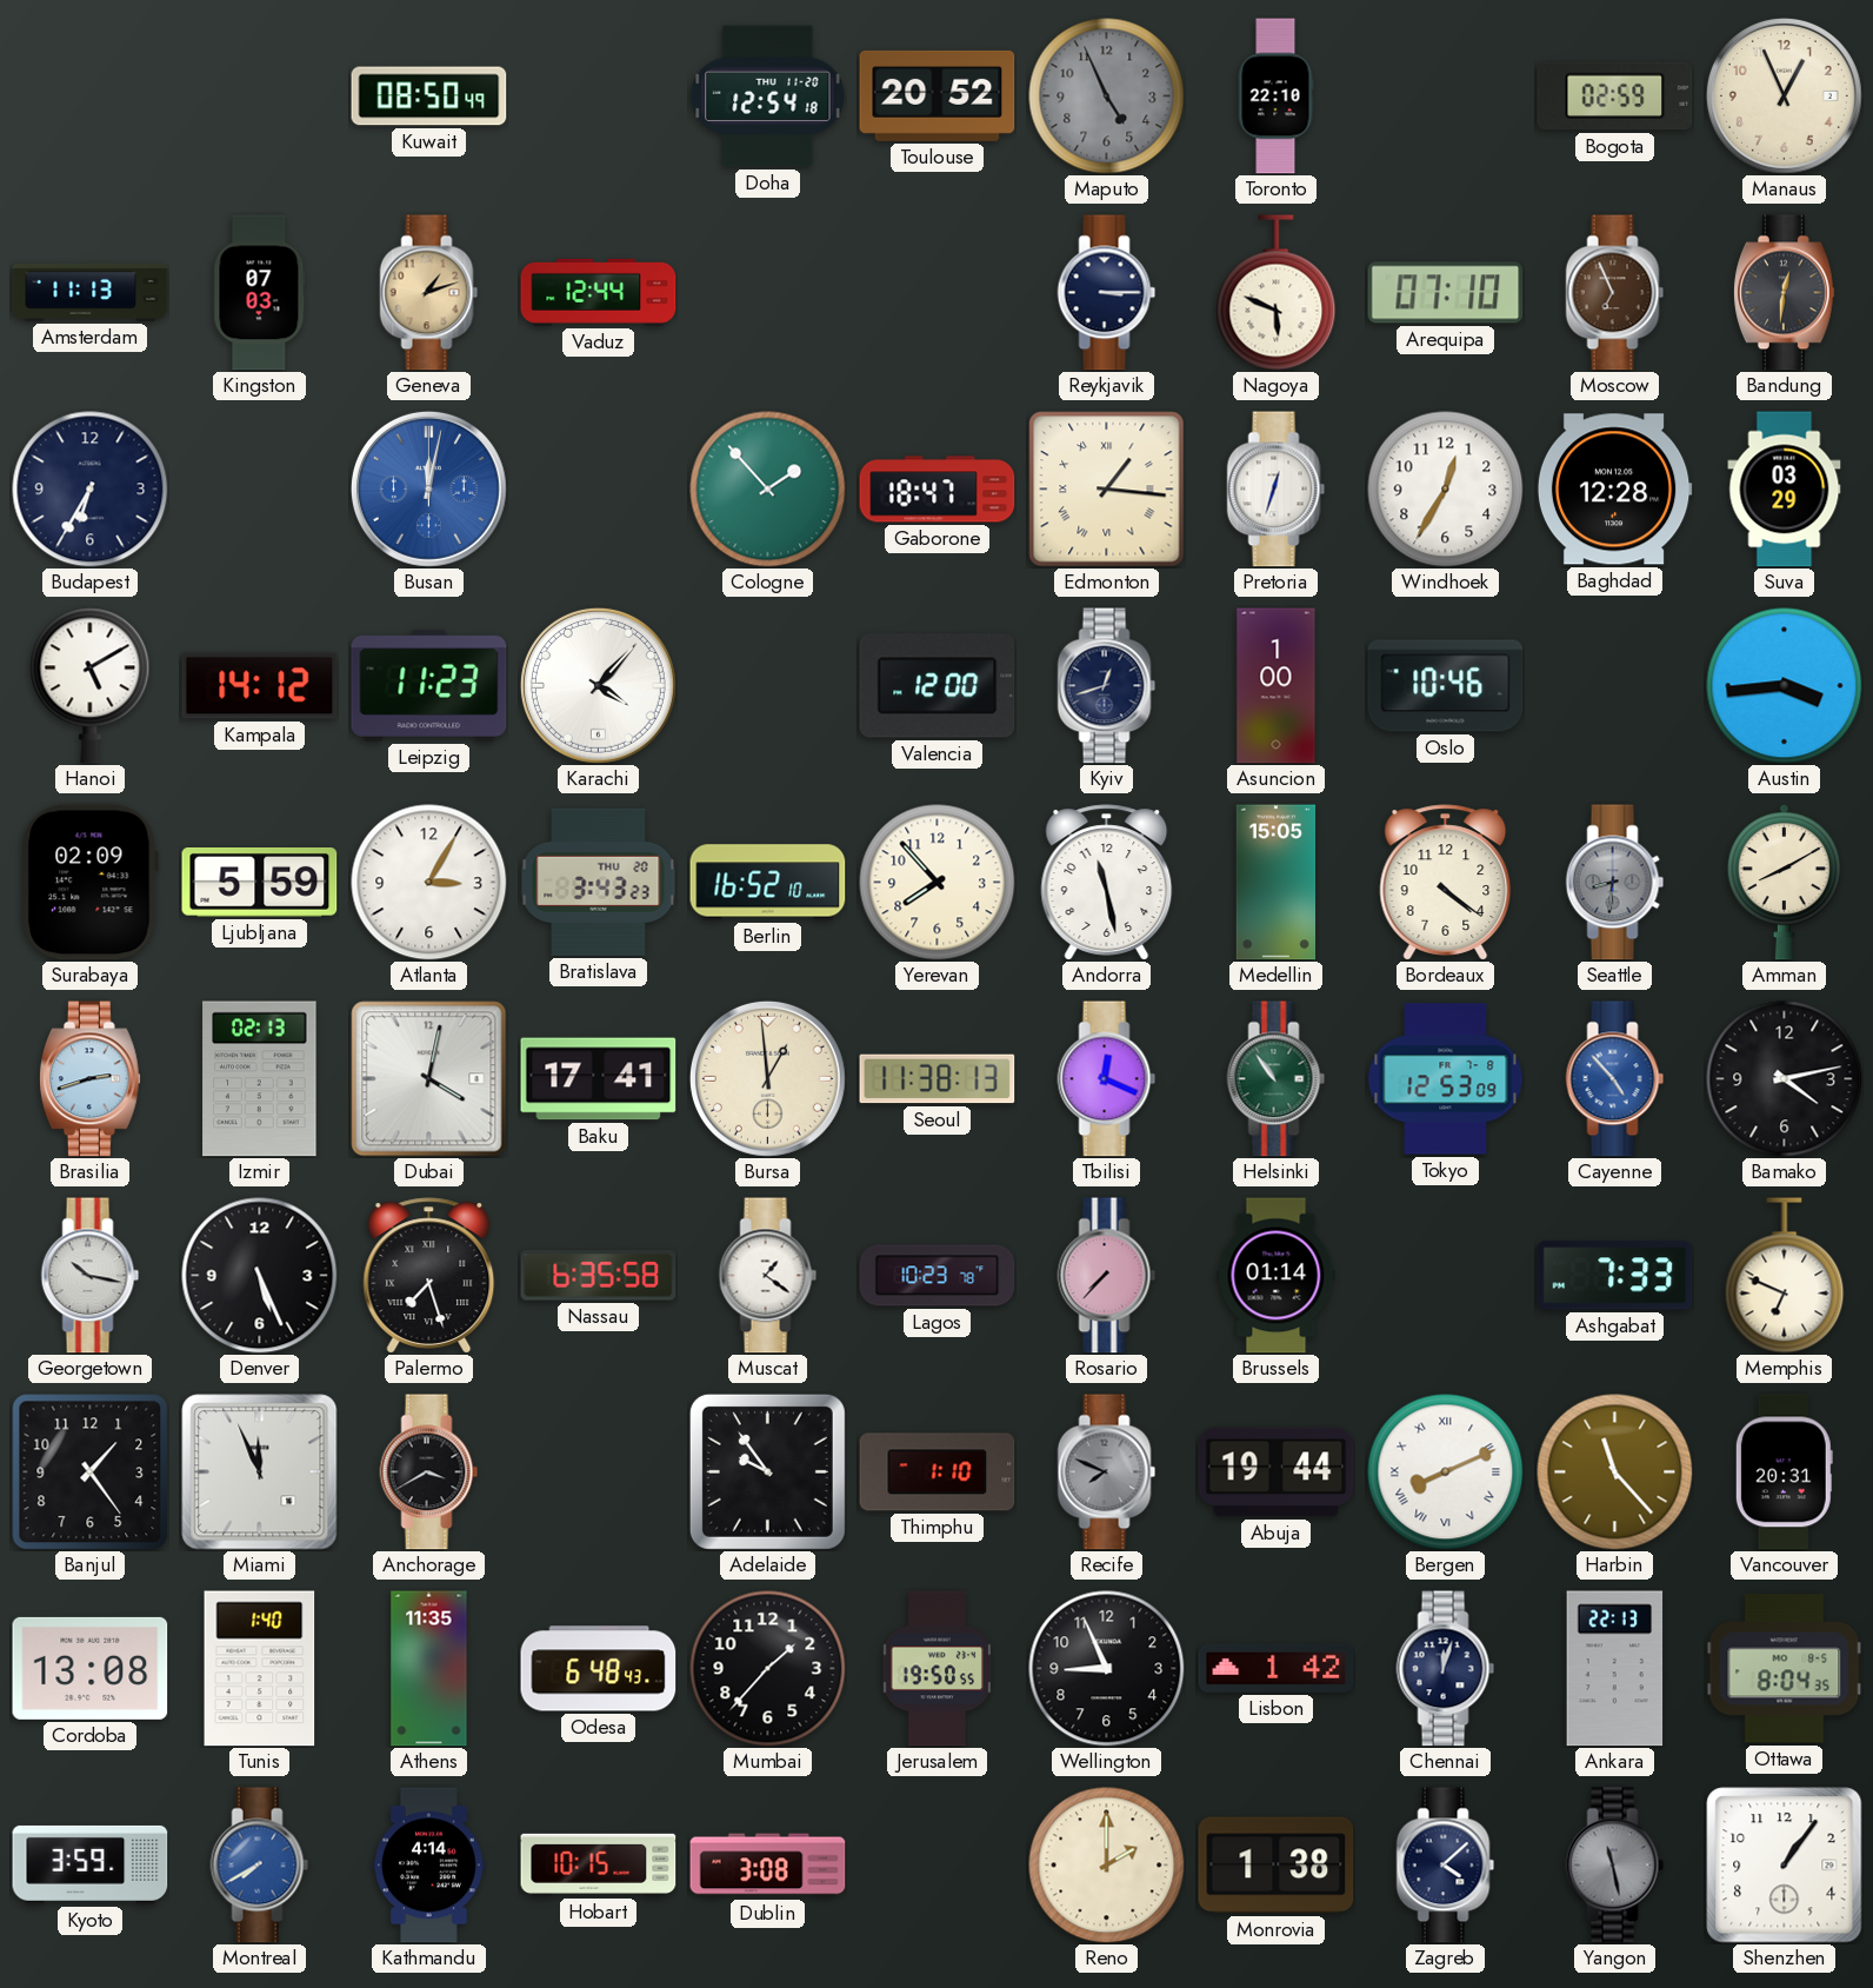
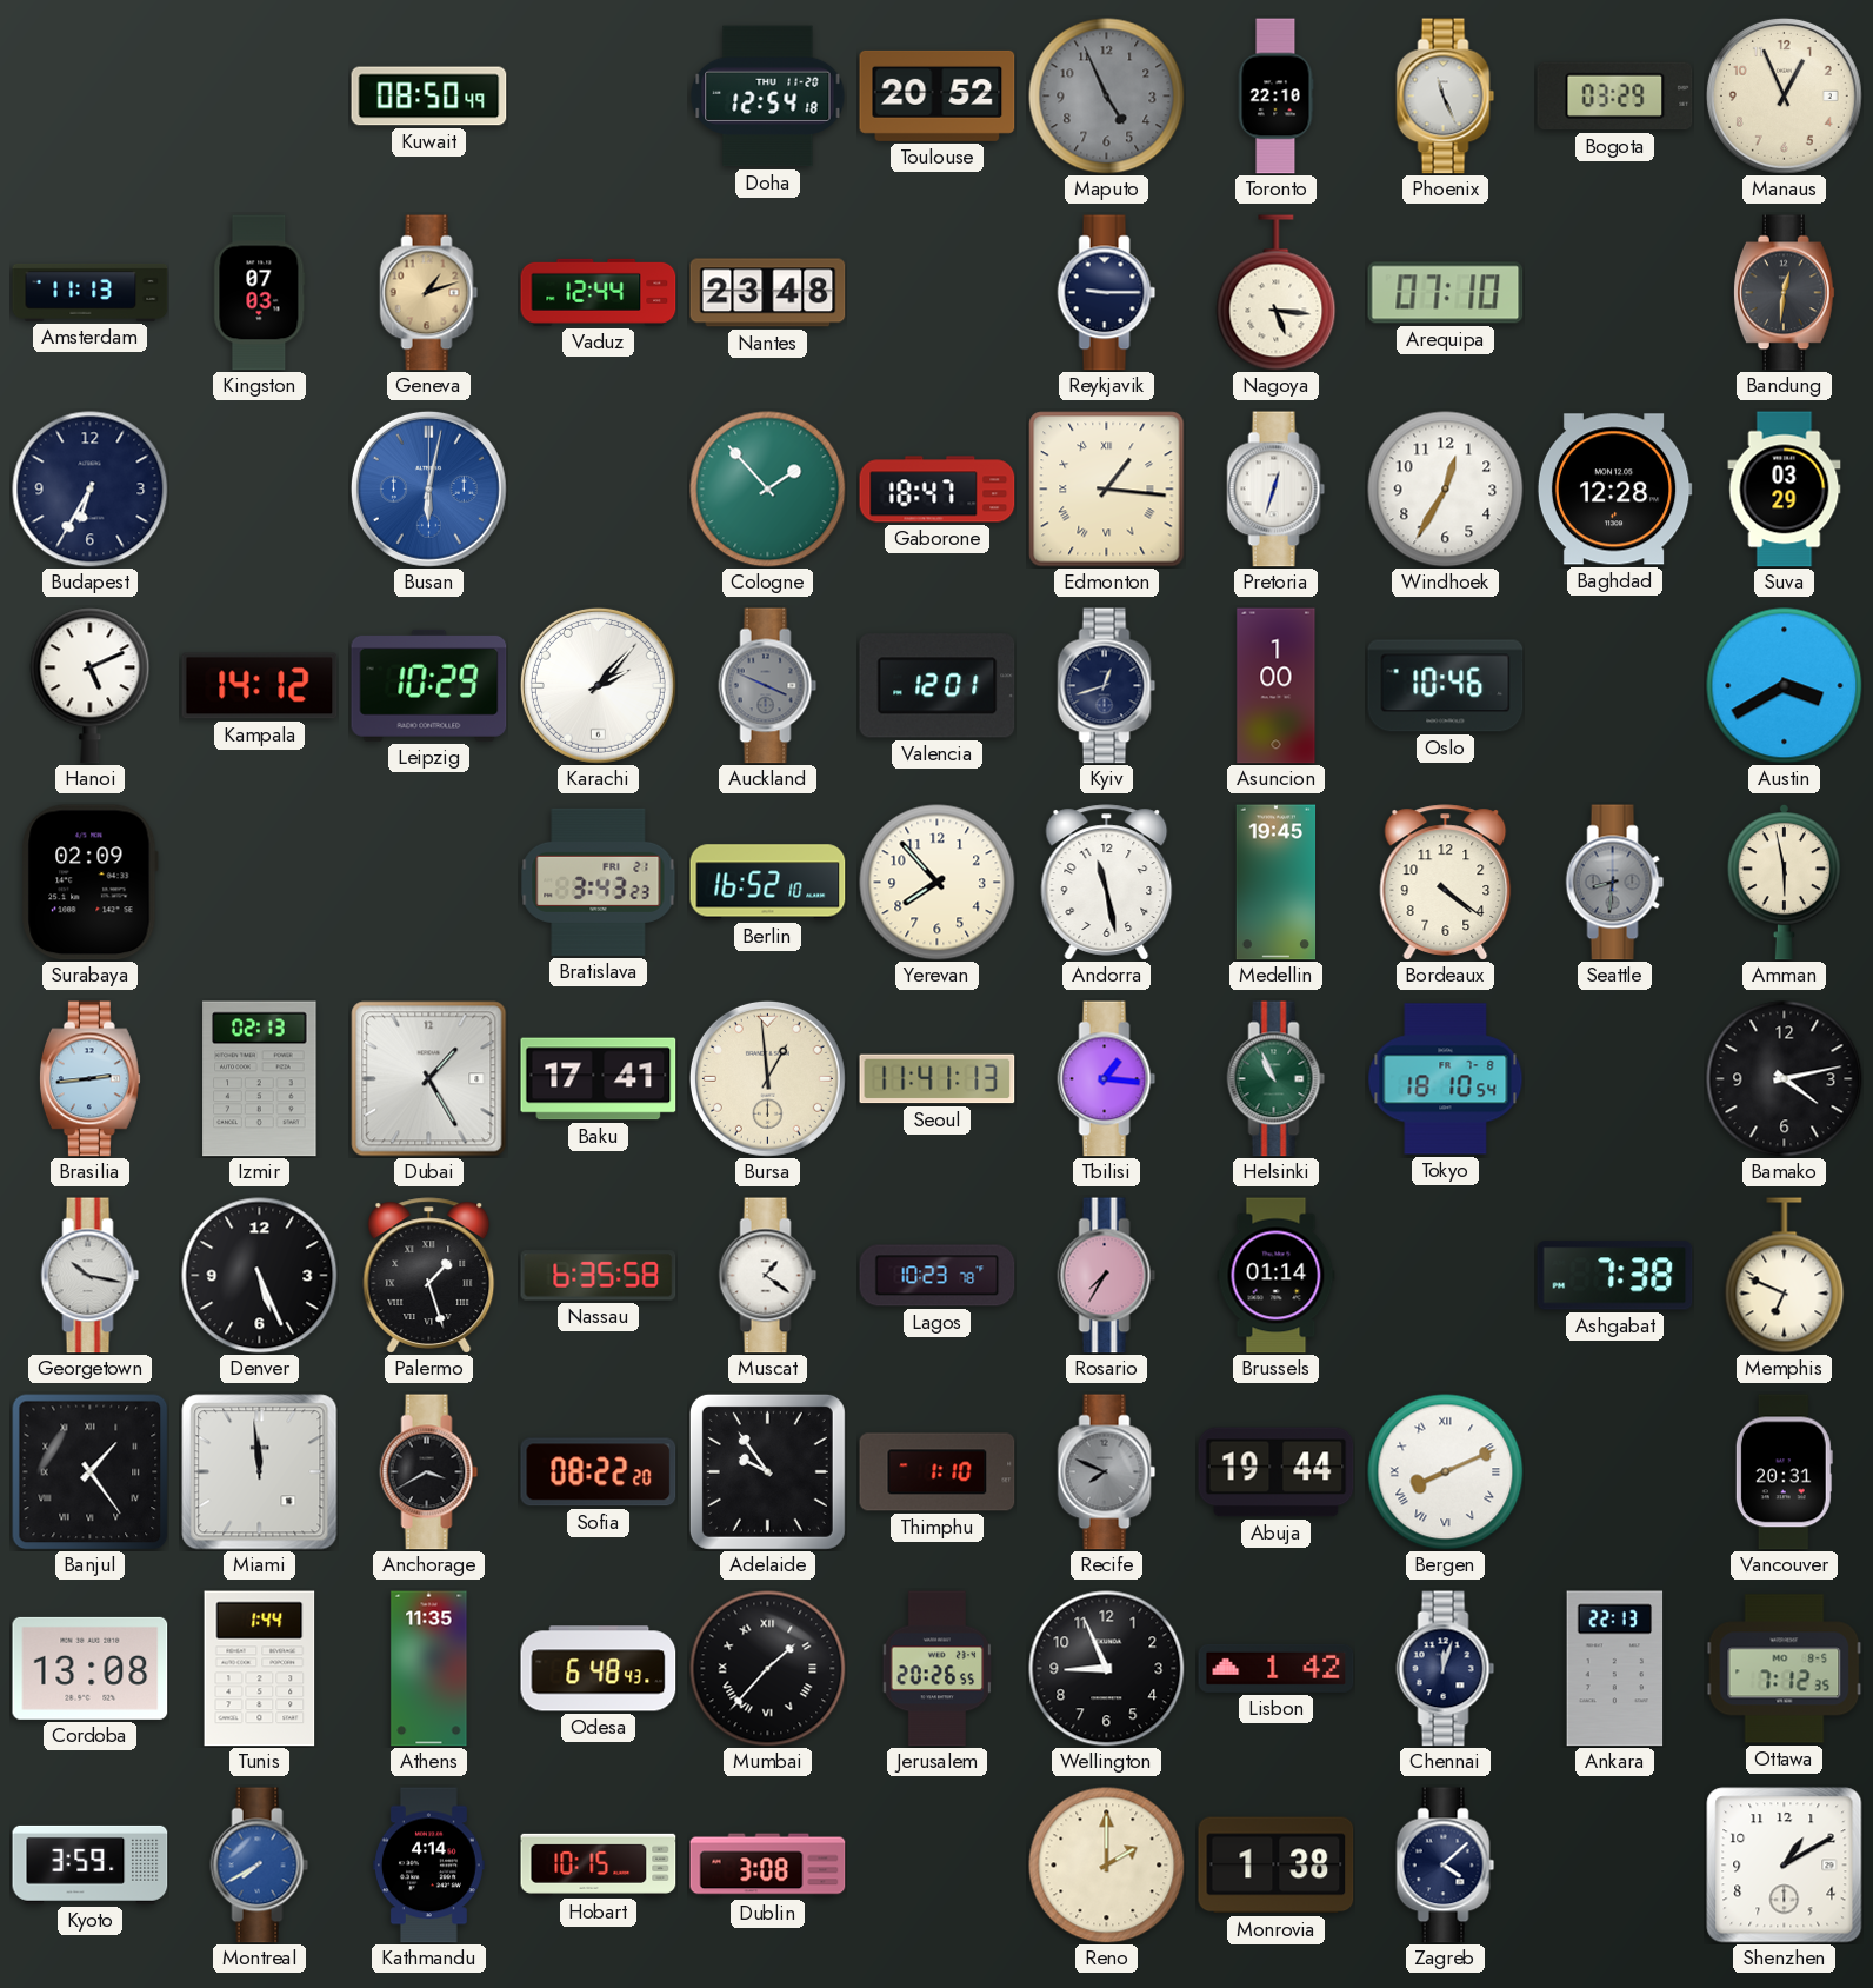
Phoenix: none -> 11:26
Bogota: 02:59 -> 03:29
Nantes: none -> 23:48
Reykjavik: 3:15 -> 9:15
Nagoya: 5:49 -> 5:16
Moscow: 6:56 -> none
Busan: 12:02 -> 6:02
Hanoi: 5:10 -> 5:11
Leipzig: 11:23 -> 10:29
Karachi: 4:07 -> 2:07
Auckland: none -> 3:49
Valencia: 12:00 -> 12:01
Austin: 3:44 -> 3:40
Ljubljana: 5:59 -> none
Atlanta: 3:05 -> none
Bratislava date: THU 20 -> FRI 21
Medellin: 15:05 -> 19:45
Amman: 8:10 -> 5:58
Brasilia: 2:42 -> 2:44
Dubai: 4:02 -> 1:25
Seoul: 11:38 -> 11:41
Tbilisi: 12:19 -> 1:16
Helsinki: 10:54 -> 10:56
Tokyo: 12:53 -> 18:10
Cayenne: 4:53 -> none
Palermo: 7:27 -> 1:27
Rosario: 7:37 -> 7:35
Ashgabat: 7:33 -> 7:38
Banjul numerals: Arabic -> Roman
Miami: 11:56 -> 11:59
Sofia: none -> 08:22
Harbin: 11:23 -> none
Tunis: 1:40 -> 1:44
Mumbai numerals: Arabic -> Roman
Jerusalem: 19:50 -> 20:26
Ottawa: 8:04 -> 7:12
Yangon: 11:28 -> none
Shenzhen: 1:06 -> 1:10
